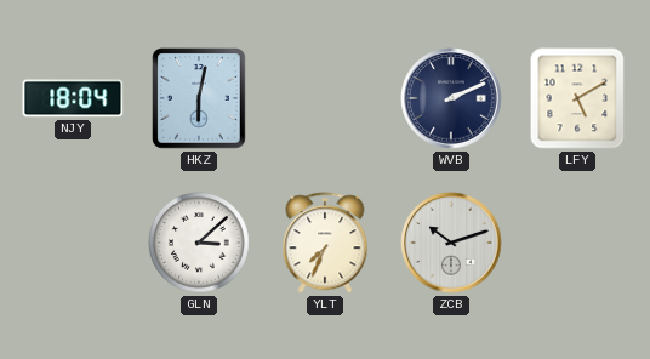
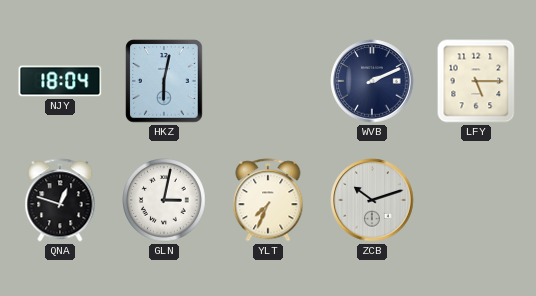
LFY: 5:10 -> 5:15
QNA: none -> 12:48
GLN: 3:08 -> 3:02
